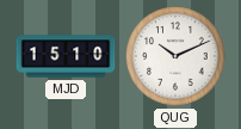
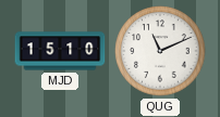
QUG: 10:11 -> 11:11
